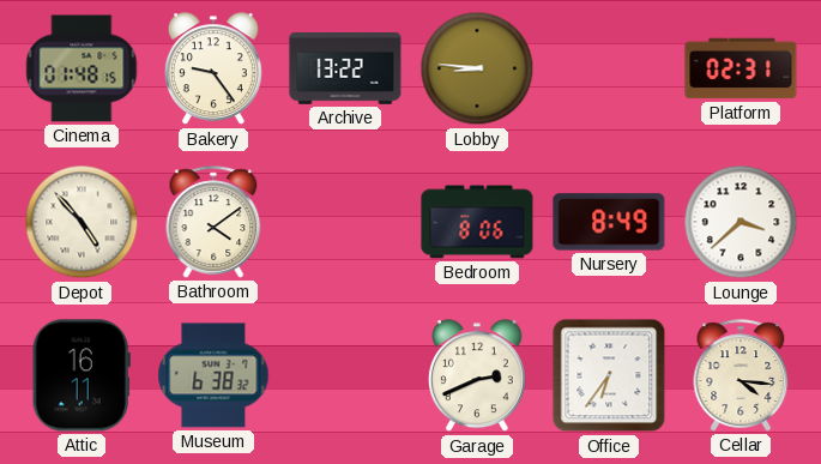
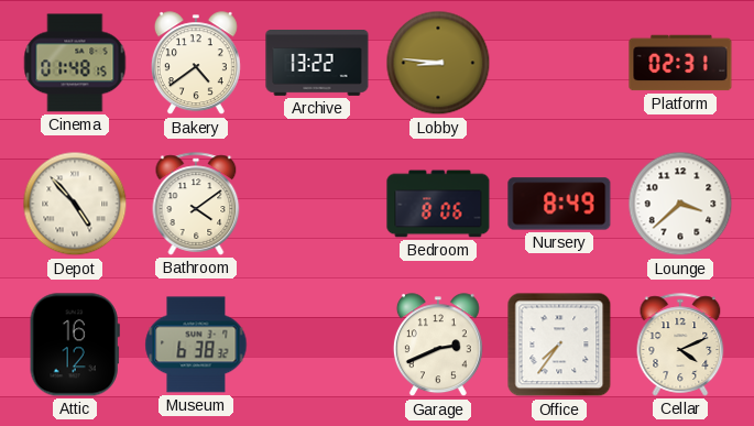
Bakery: 9:24 -> 4:39
Attic: 16:11 -> 16:12
Office: 6:36 -> 7:36
Cellar: 4:16 -> 4:11
